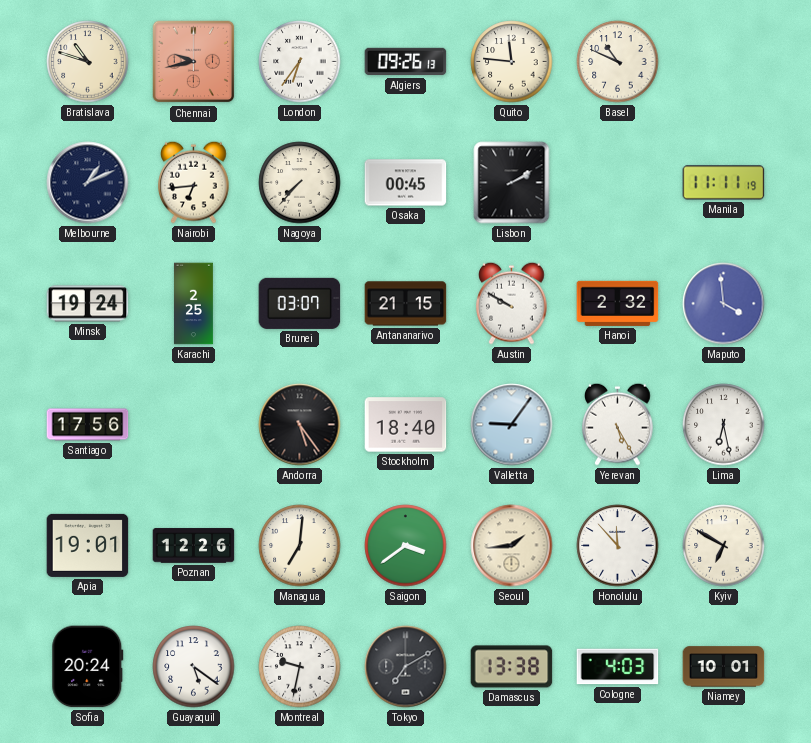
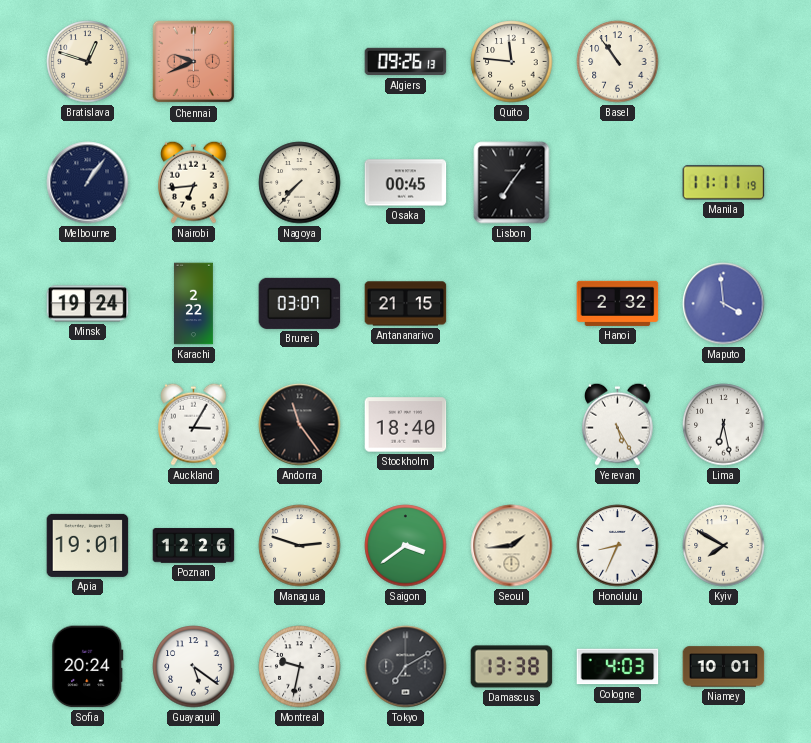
Bratislava: 10:48 -> 12:48
Chennai: 9:43 -> 9:41
London: 6:36 -> none
Basel: 10:49 -> 10:54
Melbourne: 1:11 -> 1:06
Lisbon: 2:10 -> 7:06
Karachi: 2:25 -> 2:22
Austin: 9:50 -> none
Santiago: 17:56 -> none
Auckland: none -> 3:05
Andorra: 5:24 -> 11:24
Valletta: 9:06 -> none
Managua: 7:01 -> 2:48
Honolulu: 11:53 -> 8:34
Kyiv: 6:50 -> 7:50
